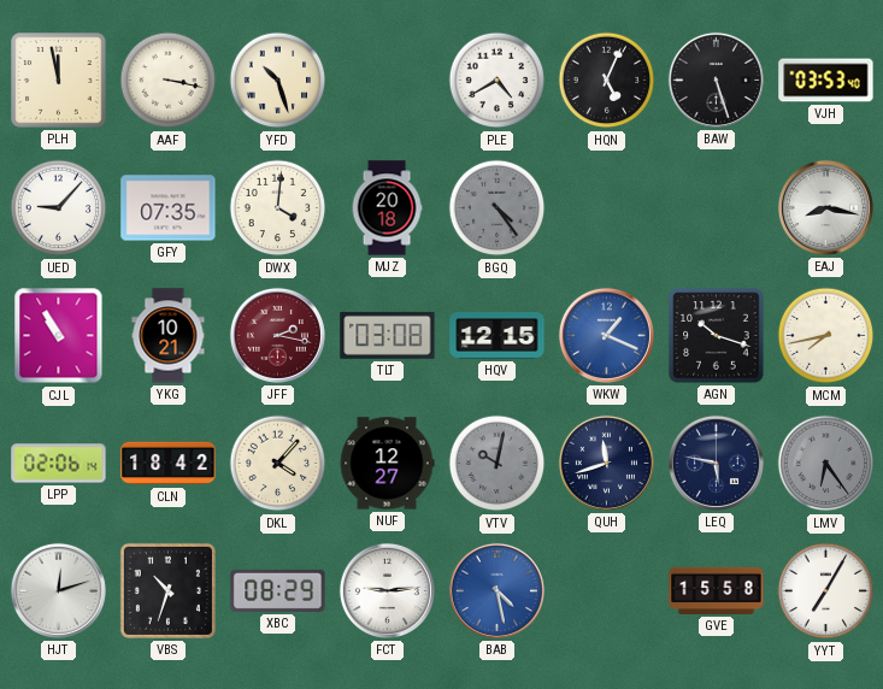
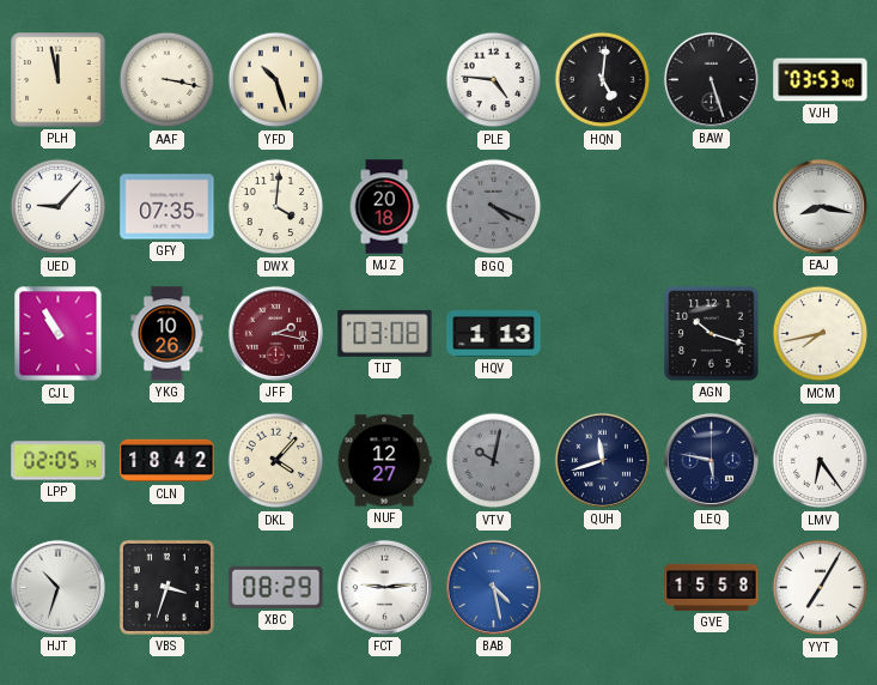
PLE: 4:40 -> 4:46
HQN: 5:04 -> 5:01
BGQ: 4:24 -> 4:19
YKG: 10:21 -> 10:26
HQV: 12:15 -> 1:13
WKW: 1:19 -> none
LPP: 02:06 -> 02:05
LMV dial: grey -> white
HJT: 12:12 -> 10:33
VBS: 10:33 -> 3:33
